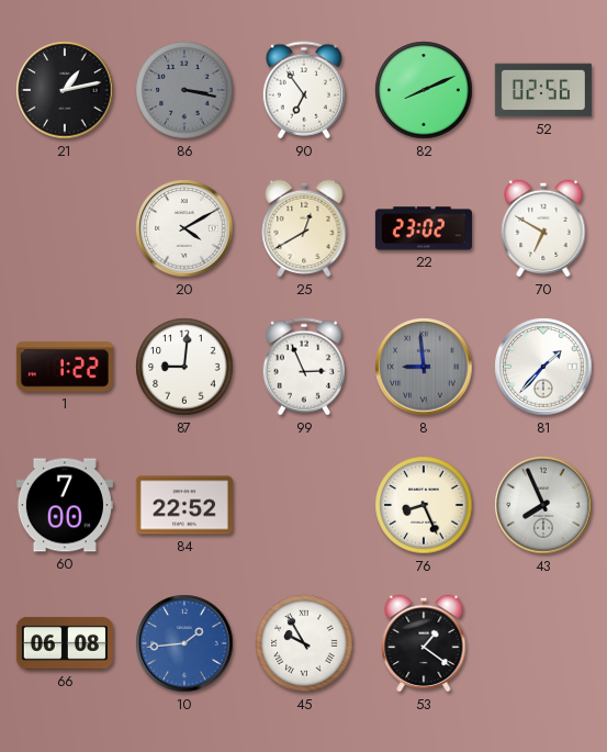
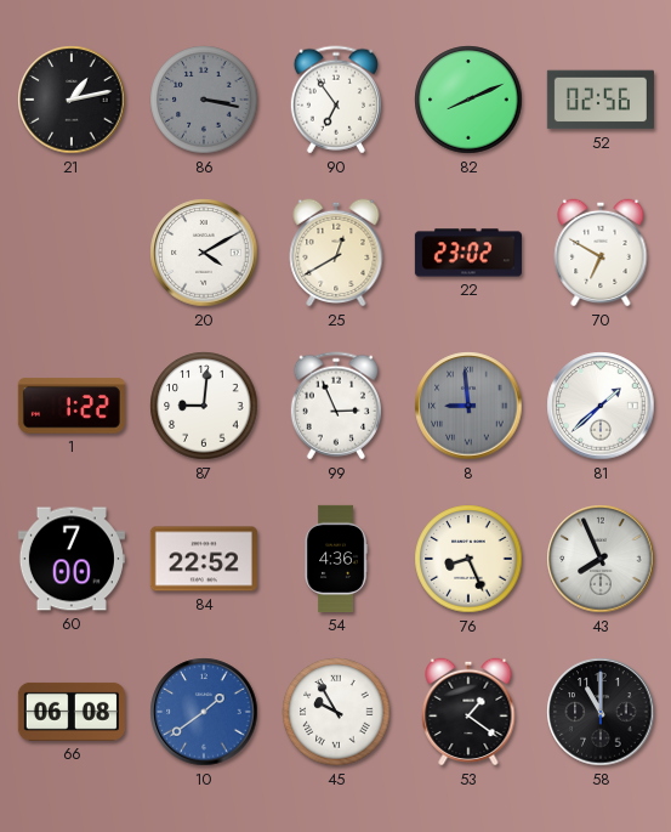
81: 1:37 -> 1:38
54: none -> 4:36
10: 1:44 -> 1:39
58: none -> 11:00
